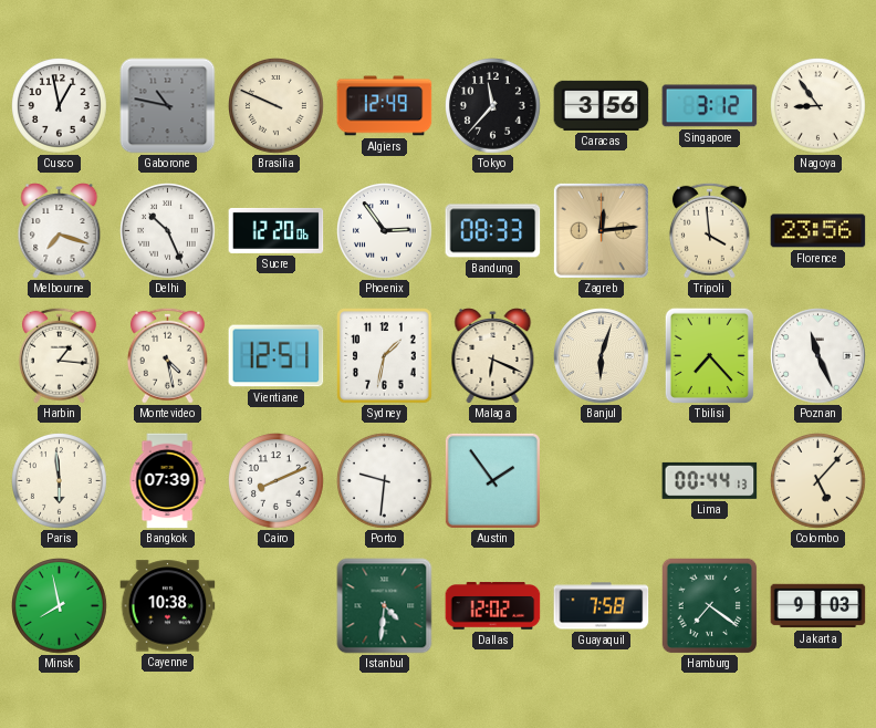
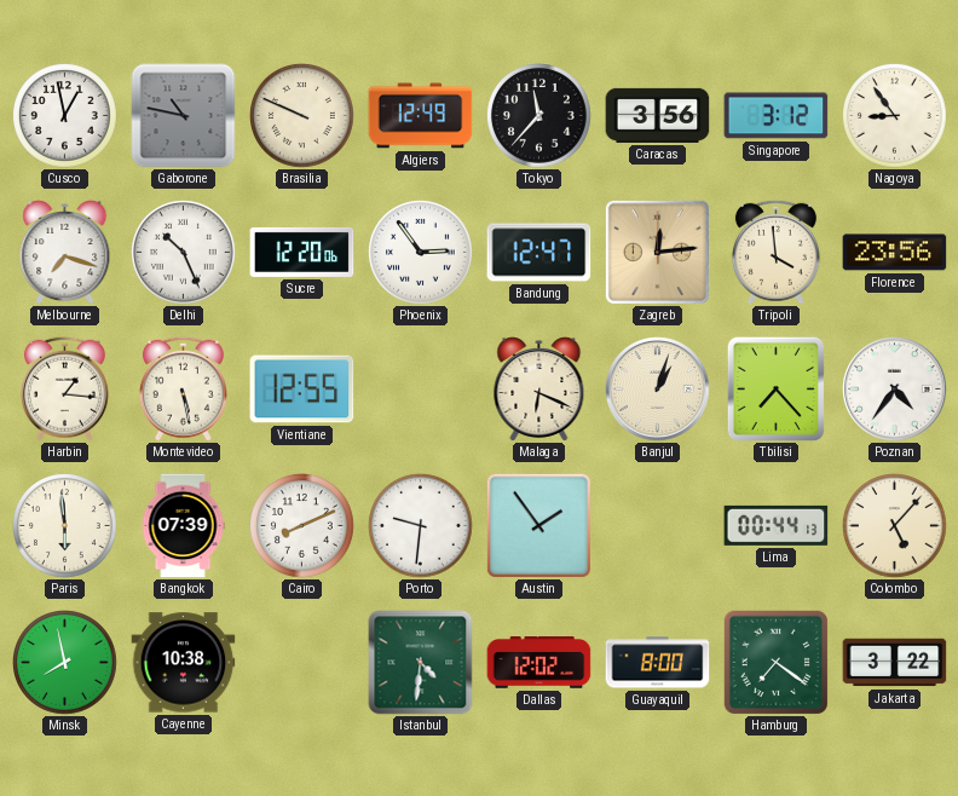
Bandung: 08:33 -> 12:47
Montevideo: 4:28 -> 5:28
Vientiane: 12:51 -> 12:55
Sydney: 1:32 -> none
Banjul: 6:03 -> 1:03
Poznan: 11:26 -> 4:36
Guayaquil: 7:58 -> 8:00
Jakarta: 9:03 -> 3:22
